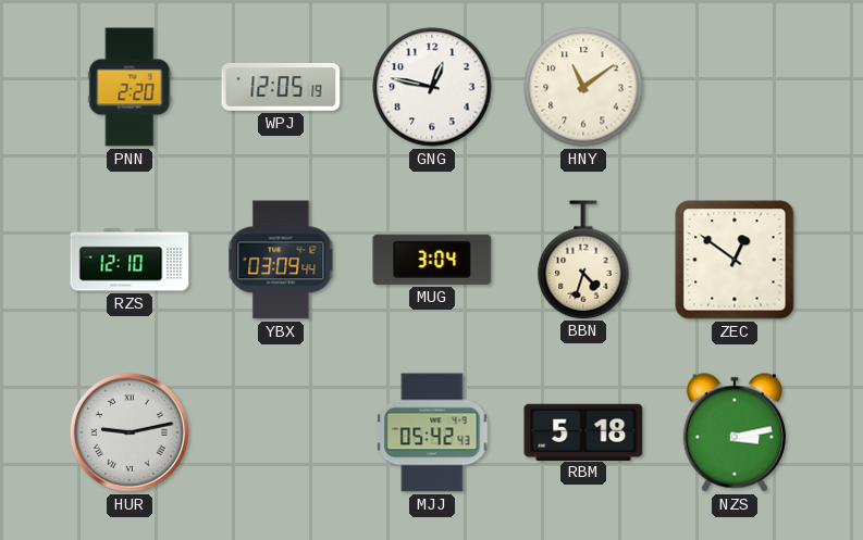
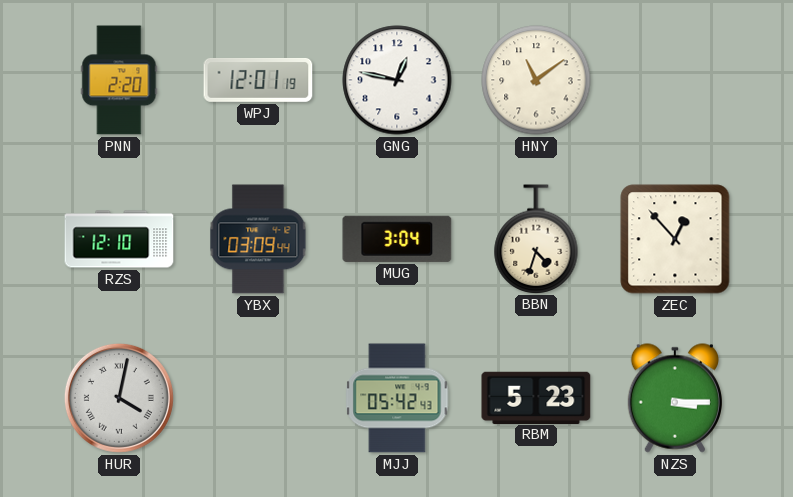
WPJ: 12:05 -> 12:01
ZEC: 12:51 -> 12:53
HUR: 9:13 -> 4:02
RBM: 5:18 -> 5:23
NZS: 3:13 -> 3:15
